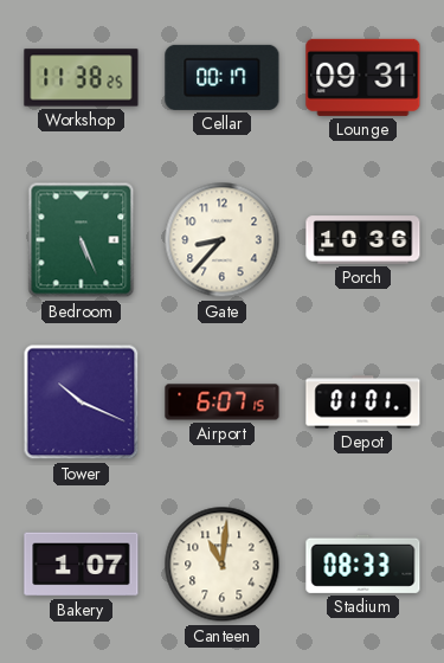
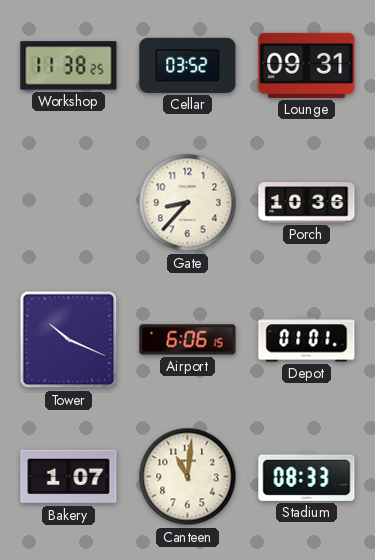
Cellar: 00:17 -> 03:52
Bedroom: 5:26 -> none
Airport: 6:07 -> 6:06
